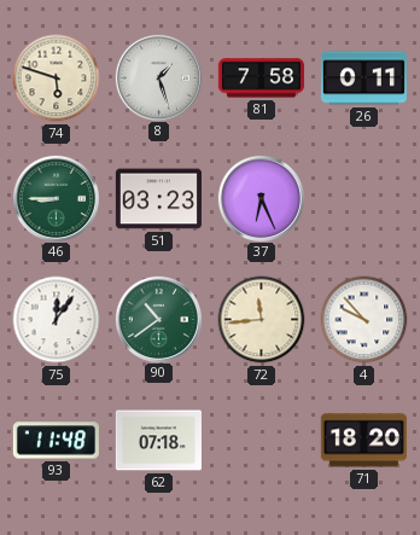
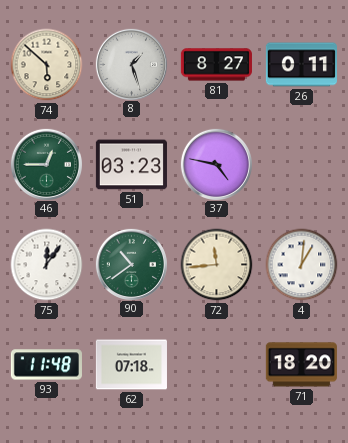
74: 5:48 -> 5:52
81: 7:58 -> 8:27
46: 8:45 -> 12:45
37: 6:26 -> 4:47
4: 9:53 -> 1:01
